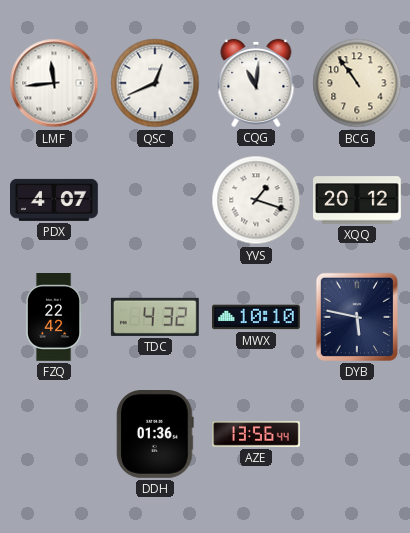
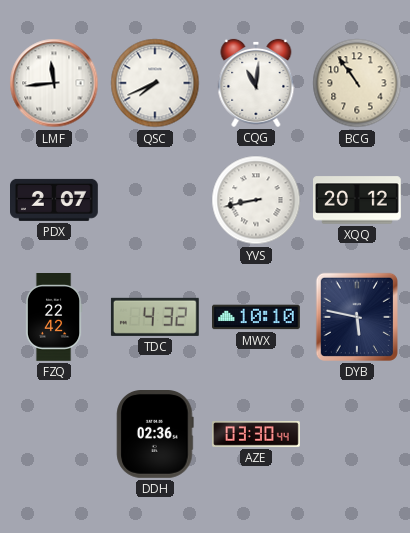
QSC: 12:41 -> 7:41
PDX: 4:07 -> 2:07
YVS: 1:18 -> 8:43
DDH: 01:36 -> 02:36
AZE: 13:56 -> 03:30
